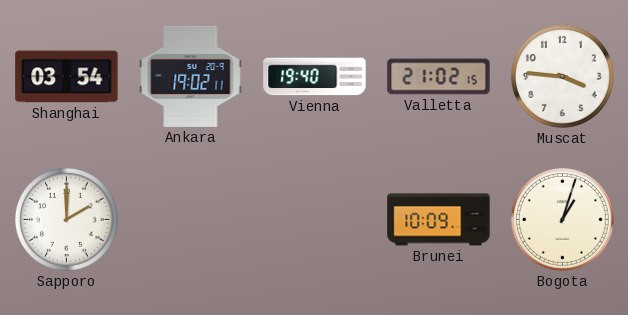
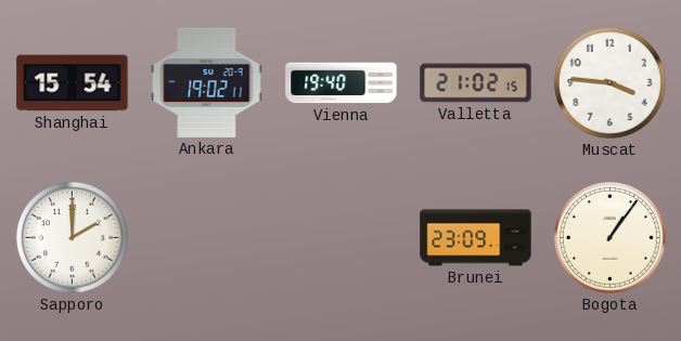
Shanghai: 03:54 -> 15:54
Brunei: 10:09 -> 23:09
Bogota: 1:03 -> 1:06
